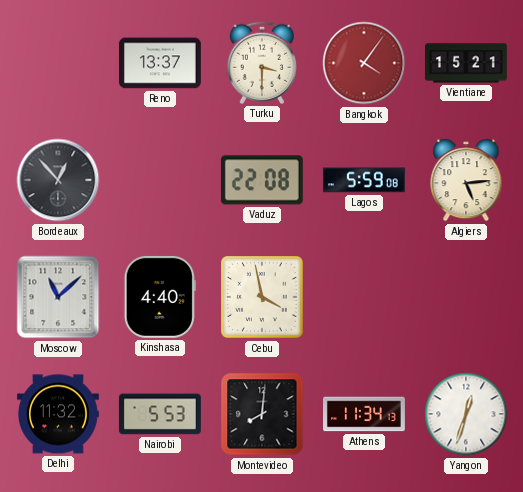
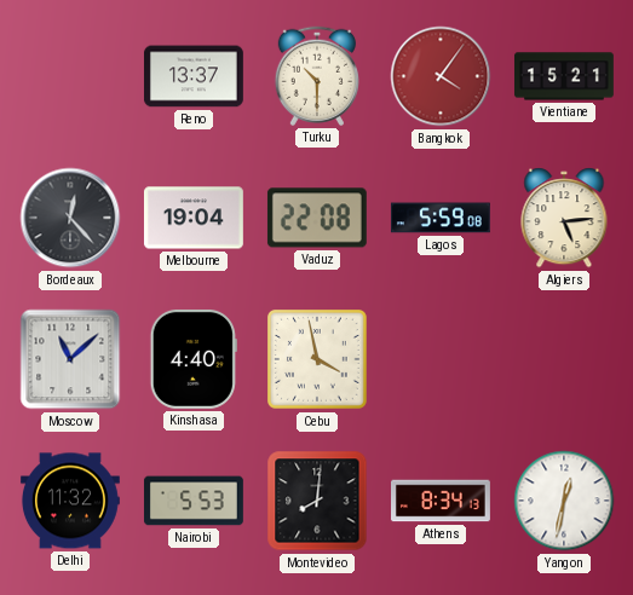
Turku: 3:30 -> 10:30
Bordeaux: 12:53 -> 12:23
Melbourne: none -> 19:04
Athens: 11:34 -> 8:34
Yangon: 12:33 -> 12:32
